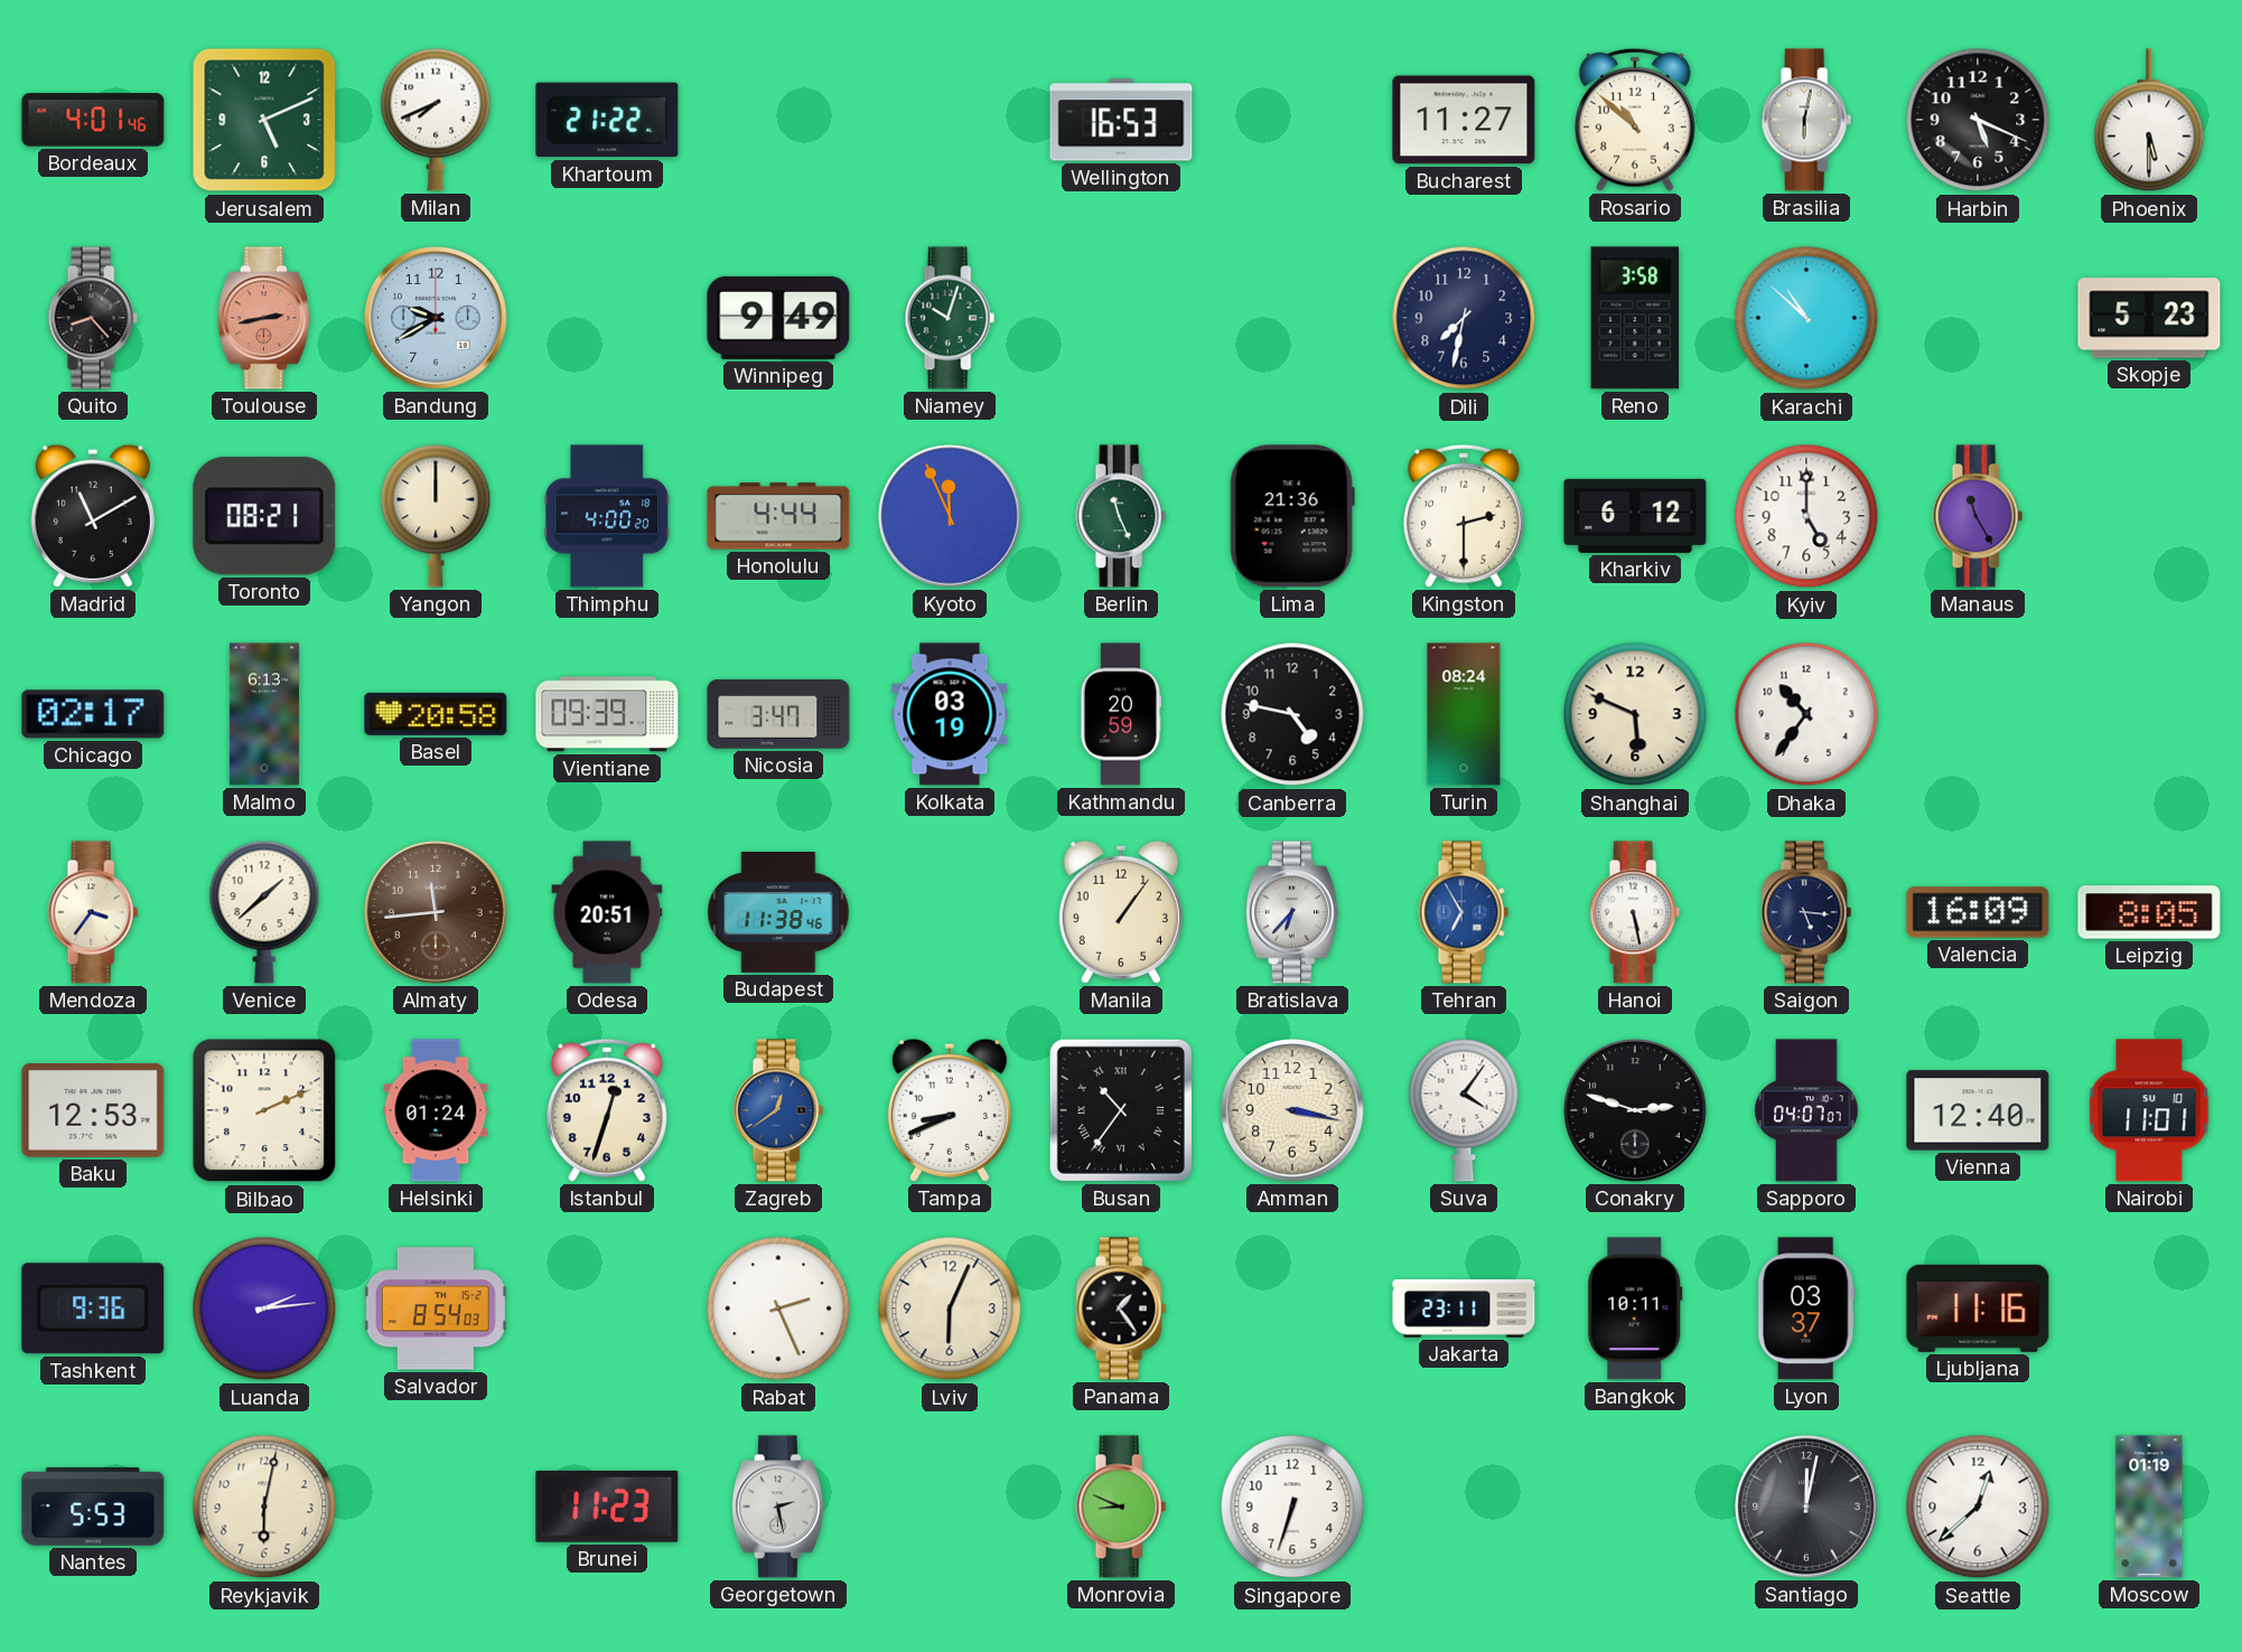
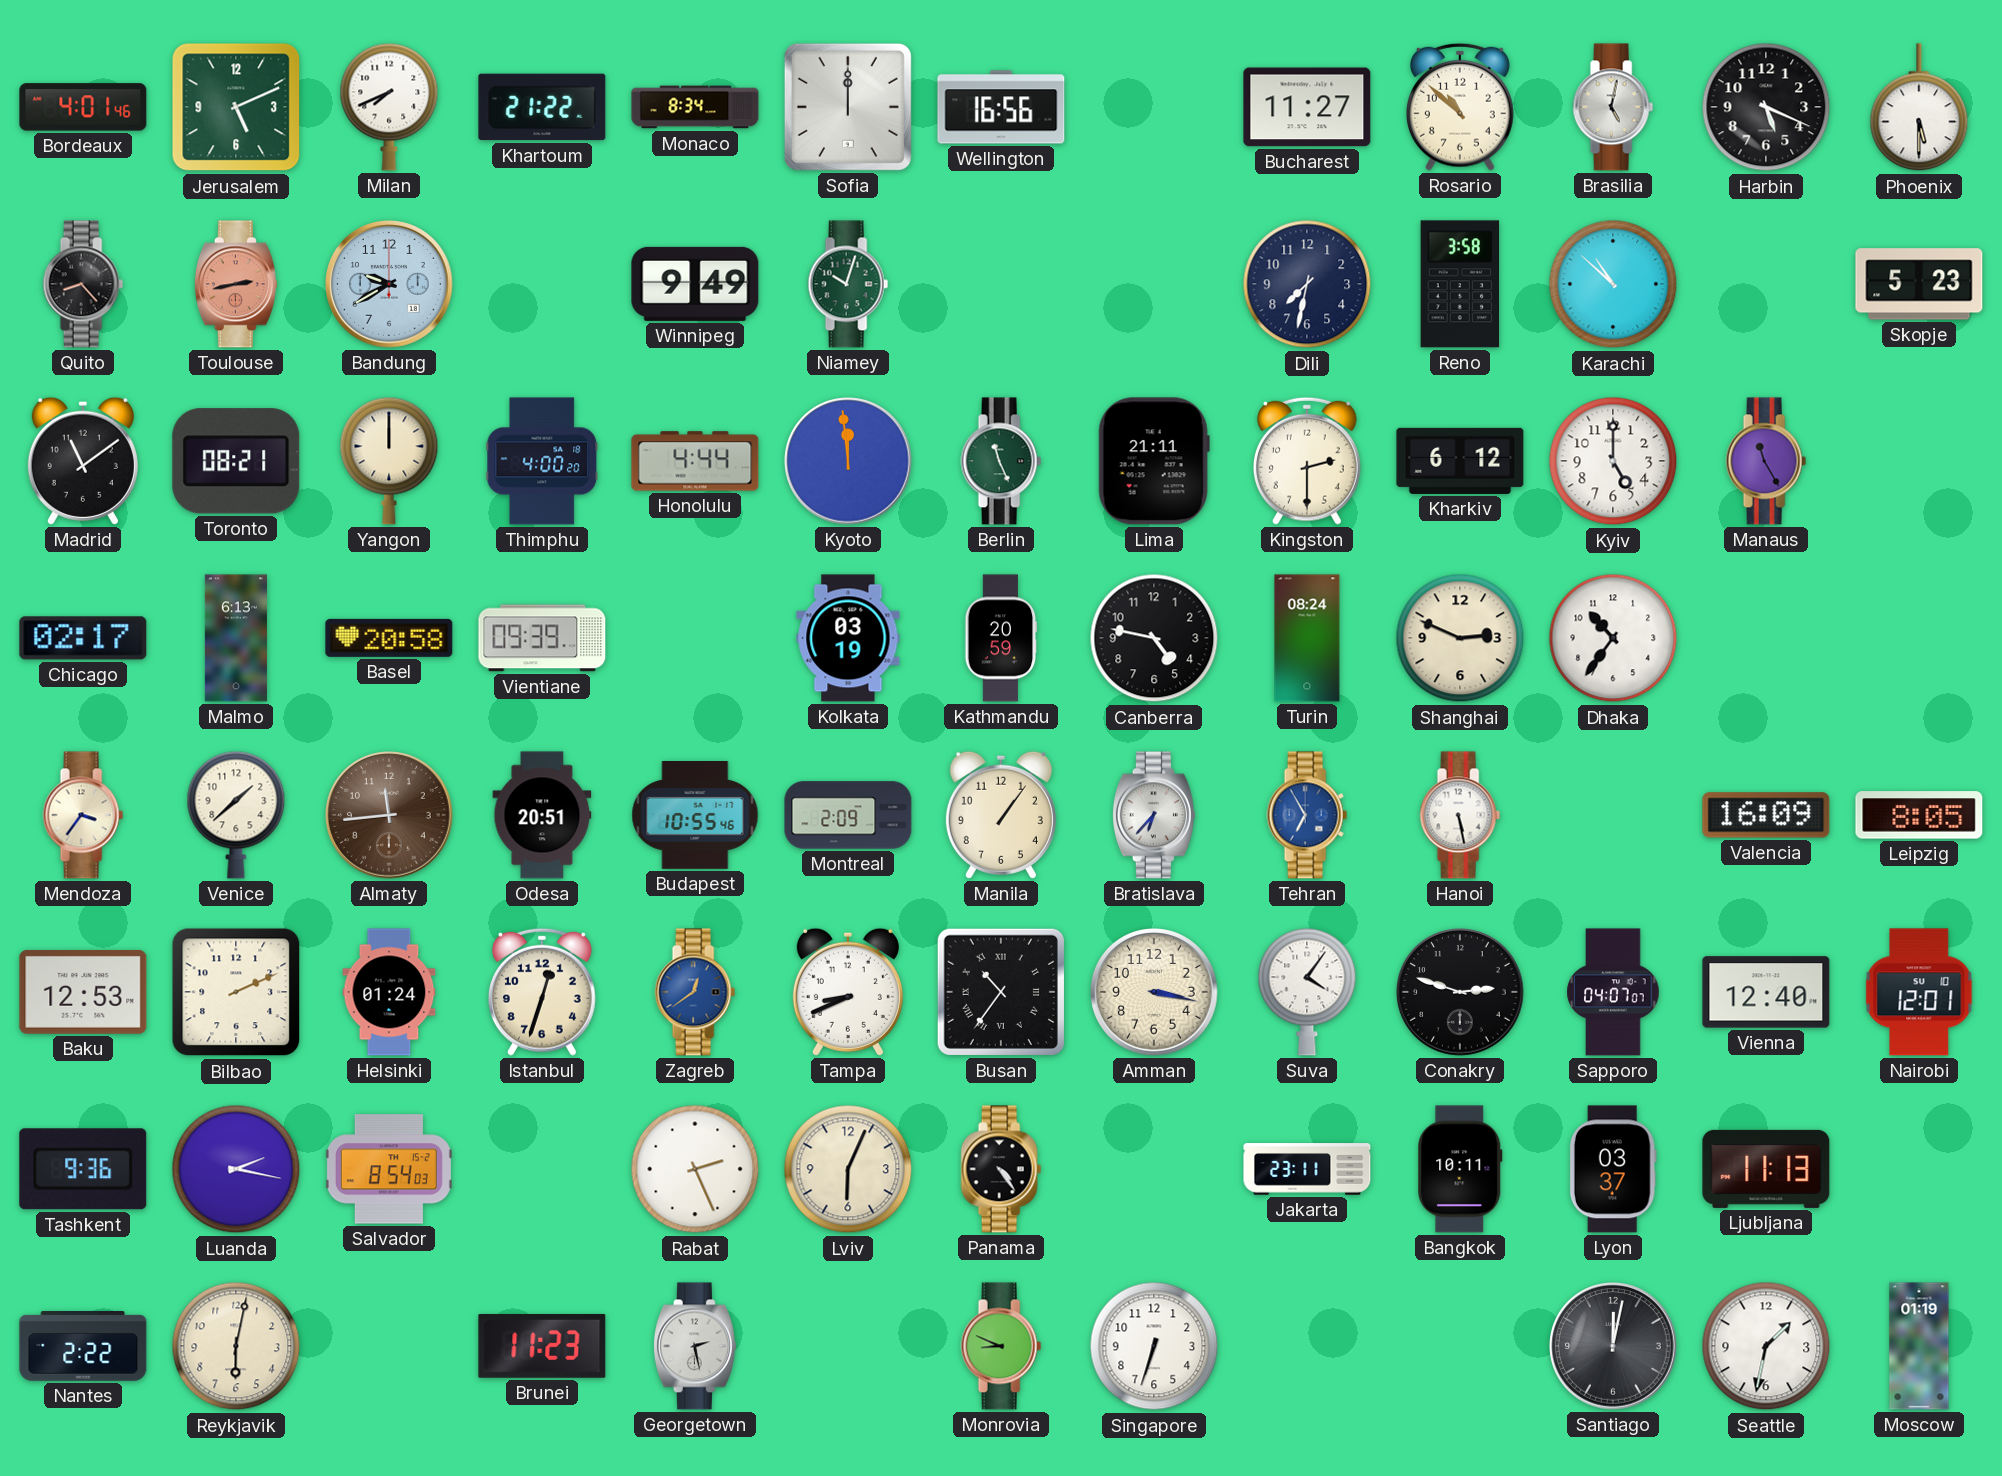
Monaco: none -> 8:34
Sofia: none -> 12:00
Wellington: 16:53 -> 16:56
Brasilia: 6:02 -> 5:02
Madrid: 11:10 -> 11:09
Kyoto: 11:56 -> 11:59
Lima: 21:36 -> 21:11
Nicosia: 3:47 -> none
Shanghai: 5:49 -> 2:49
Budapest: 11:38 -> 10:55
Montreal: none -> 2:09
Saigon: 5:16 -> none
Nairobi: 11:01 -> 12:01
Luanda: 2:14 -> 2:17
Panama: 1:24 -> 4:24
Ljubljana: 11:16 -> 11:13
Nantes: 5:53 -> 2:22
Seattle: 12:38 -> 1:32
